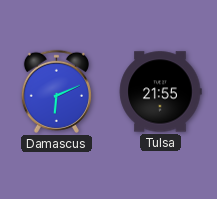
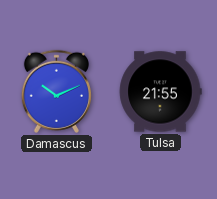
Damascus: 6:11 -> 10:11
